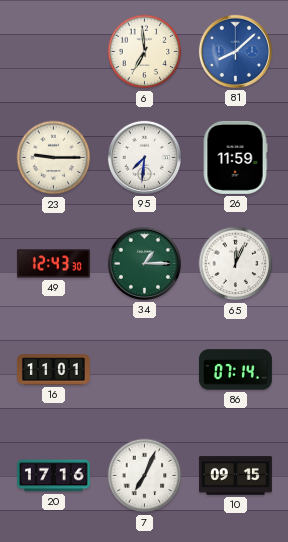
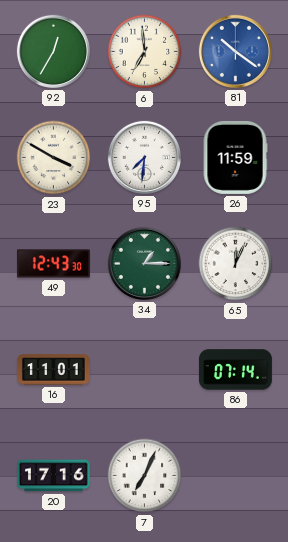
92: none -> 12:35
81: 8:08 -> 10:21
23: 9:15 -> 3:50
10: 09:15 -> none
